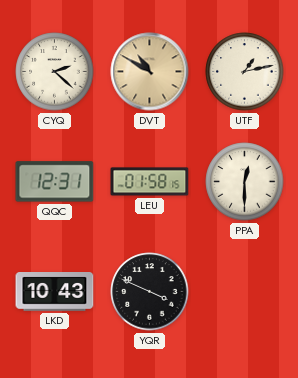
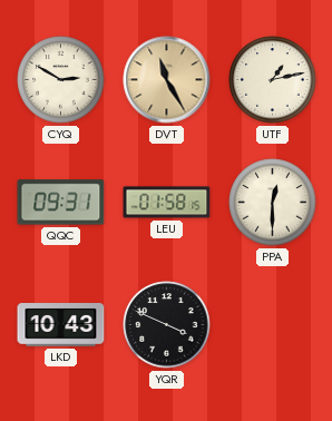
CYQ: 2:22 -> 2:50
DVT: 10:50 -> 11:25
QQC: 12:31 -> 09:31
